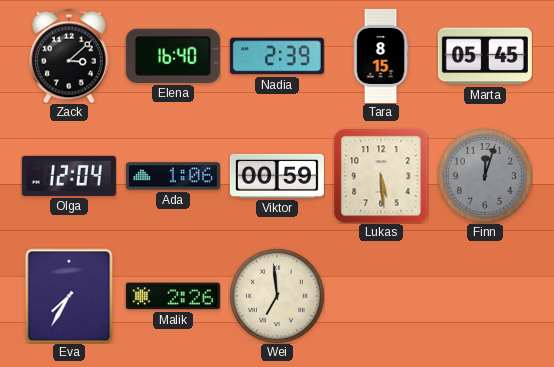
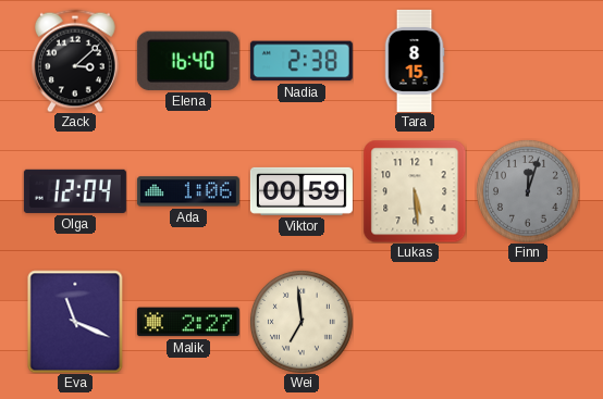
Nadia: 2:39 -> 2:38
Marta: 05:45 -> none
Eva: 7:35 -> 11:19
Malik: 2:26 -> 2:27
